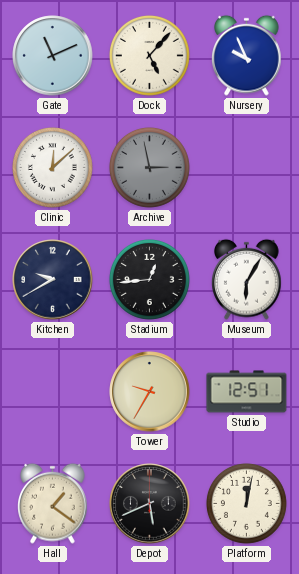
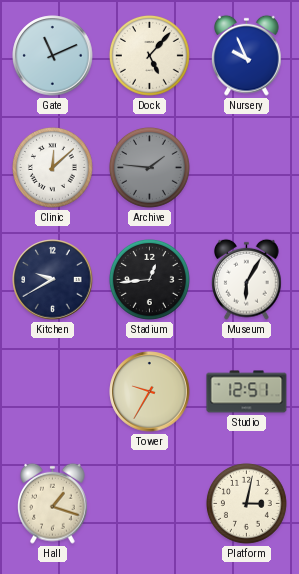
Archive: 2:58 -> 1:46
Hall: 1:21 -> 1:18
Depot: 5:41 -> none
Platform: 12:02 -> 3:02
